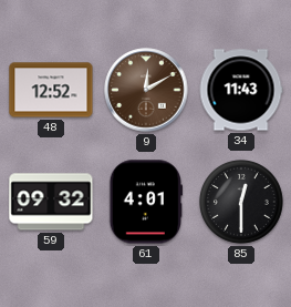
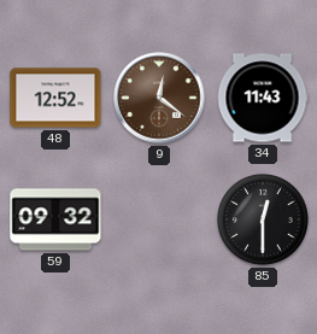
9: 12:10 -> 12:21
61: 4:01 -> none
